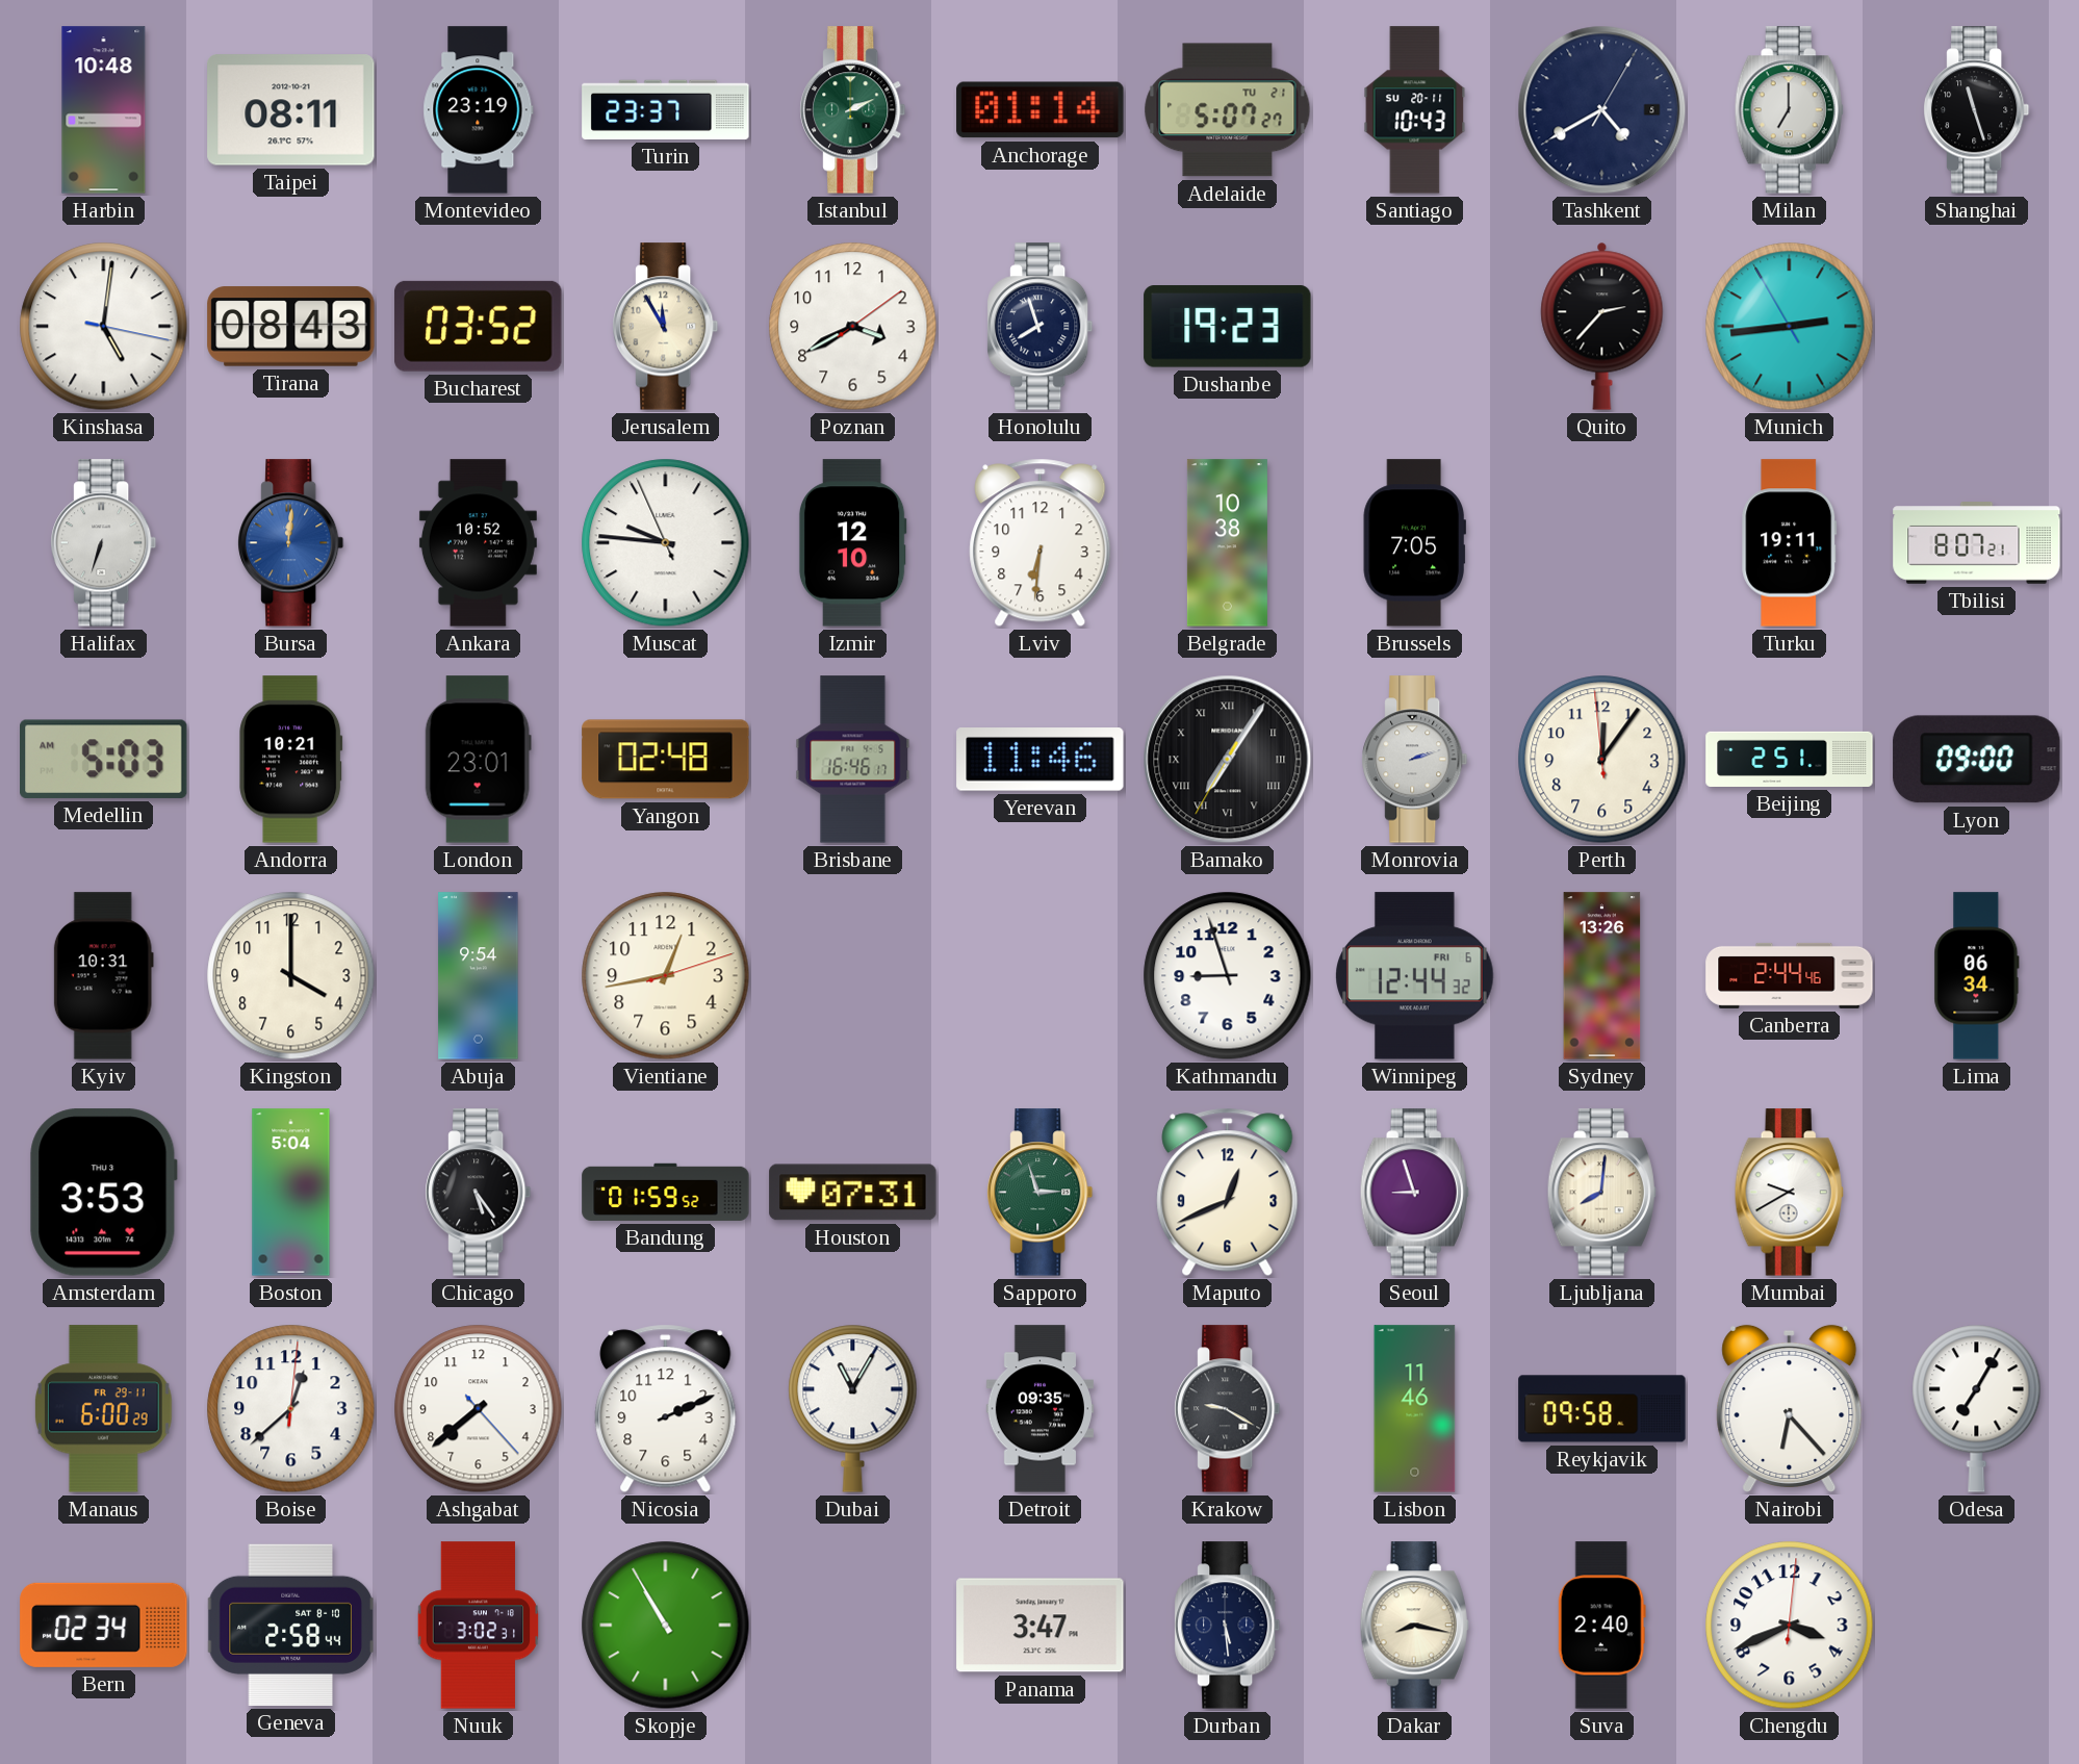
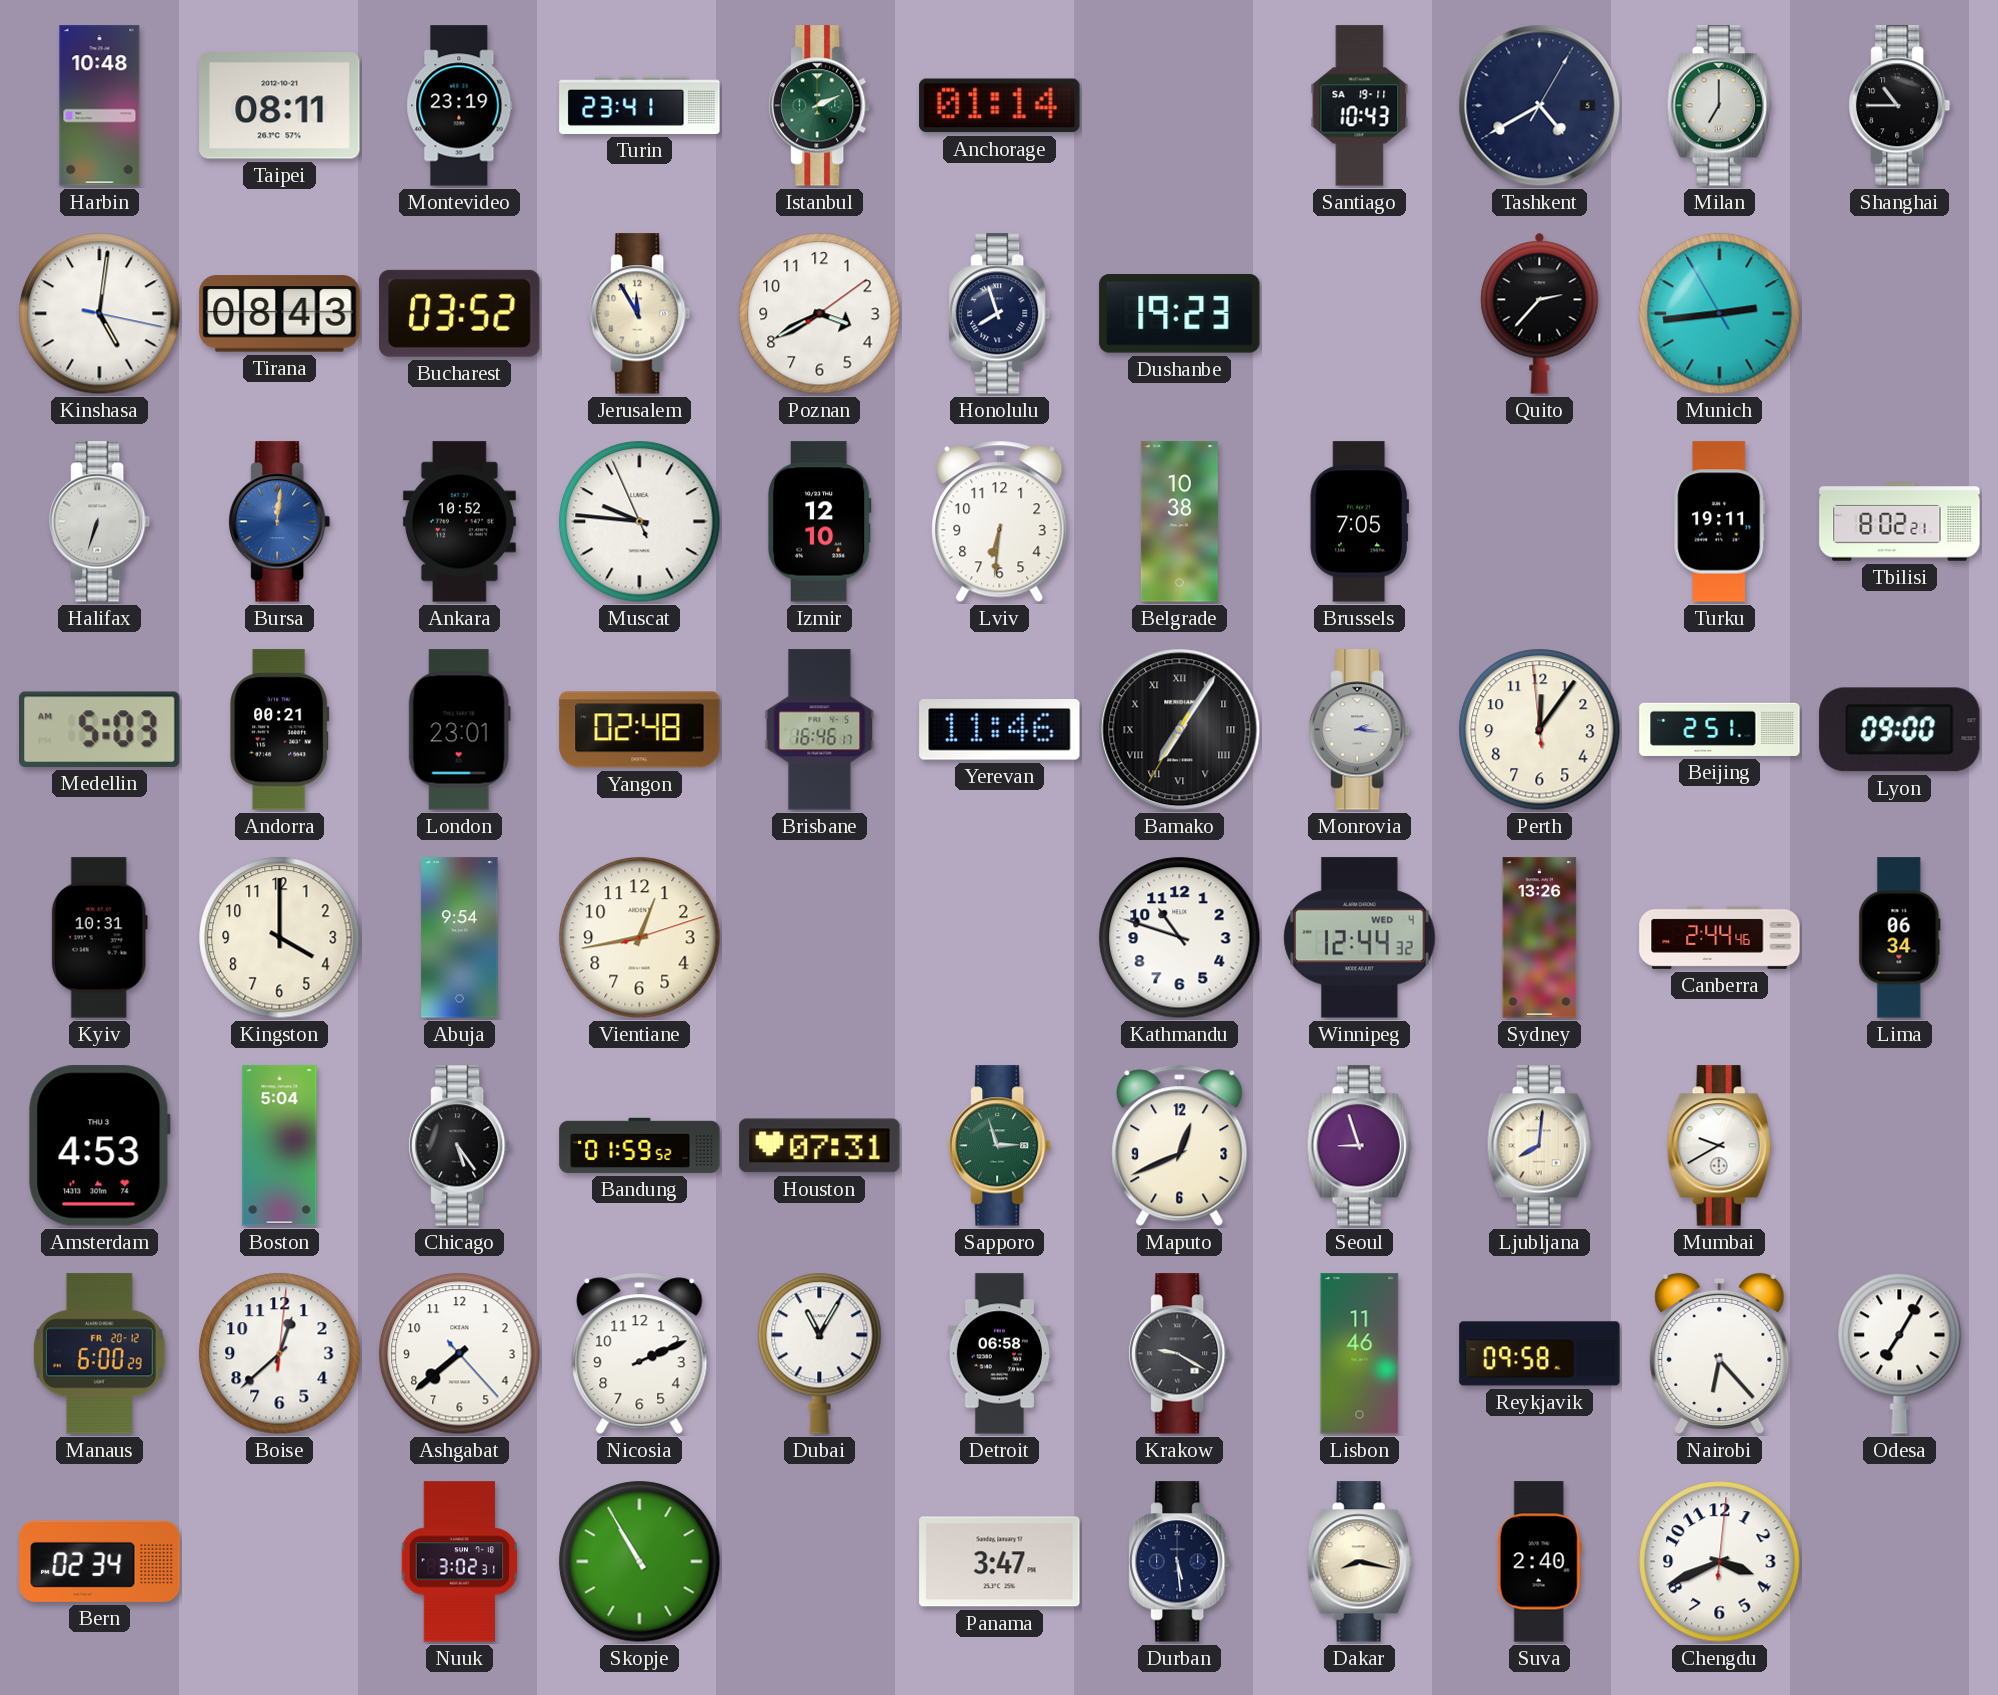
Turin: 23:37 -> 23:41
Adelaide: 5:07 -> none
Santiago date: SU 20-11 -> SA 19-11
Shanghai: 11:27 -> 10:45
Tbilisi: 8:07 -> 8:02
Andorra: 10:21 -> 00:21
Monrovia: 2:12 -> 2:16
Kathmandu: 8:57 -> 10:48
Winnipeg date: FRI 6 -> WED 4
Amsterdam: 3:53 -> 4:53
Manaus date: FR 29-11 -> FR 20-12
Detroit: 09:35 -> 06:58
Geneva: 2:58 -> none
